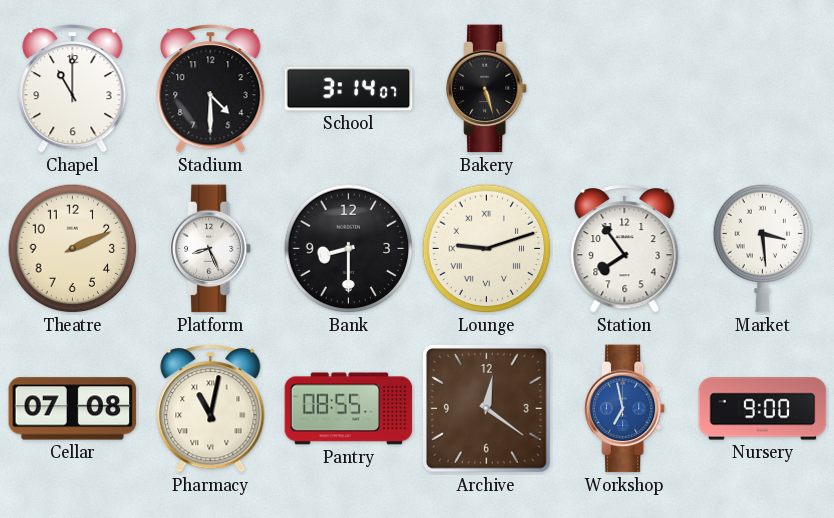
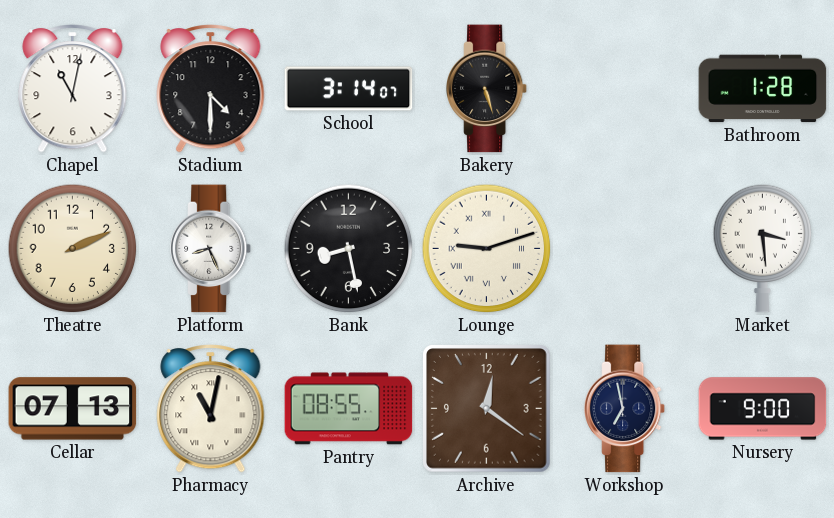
Chapel: 11:00 -> 11:02
Bathroom: none -> 1:28
Bank: 8:30 -> 8:28
Station: 7:54 -> none
Cellar: 07:08 -> 07:13
Workshop dial: blue -> navy
